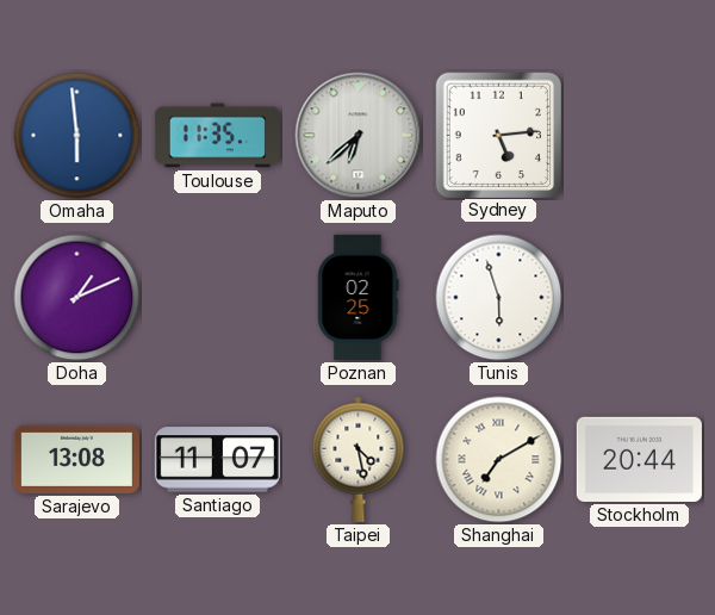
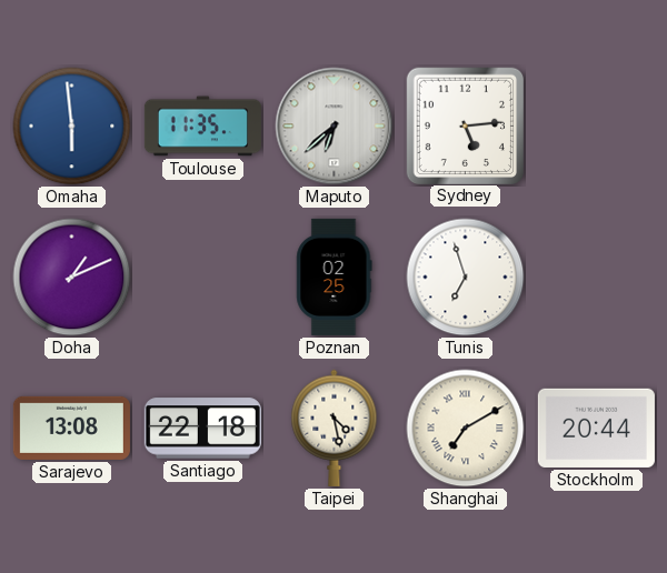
Tunis: 5:57 -> 6:57
Santiago: 11:07 -> 22:18
